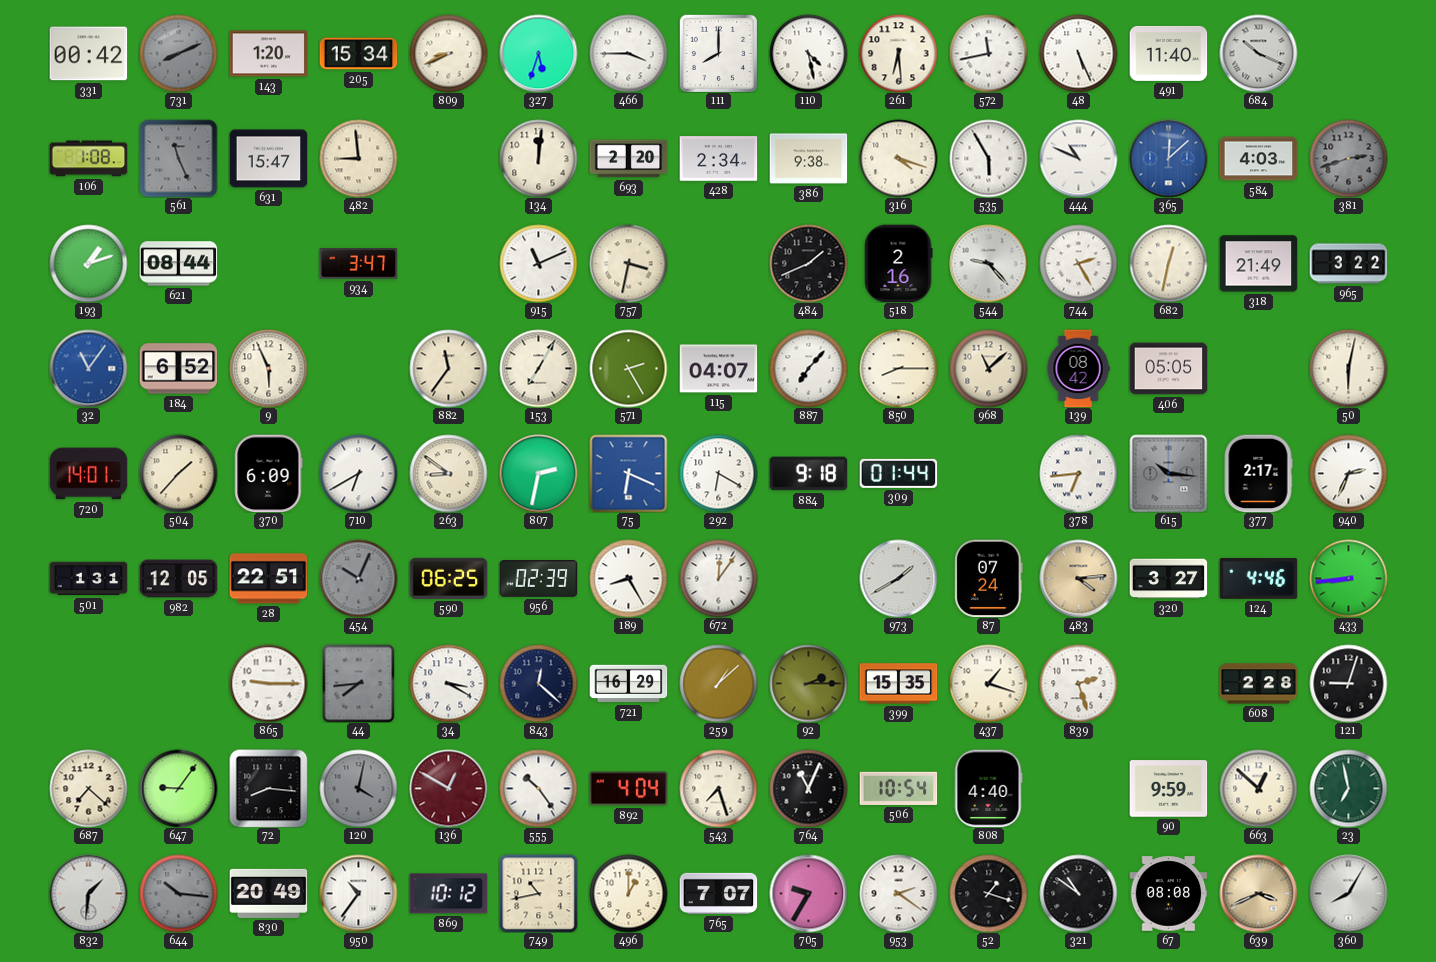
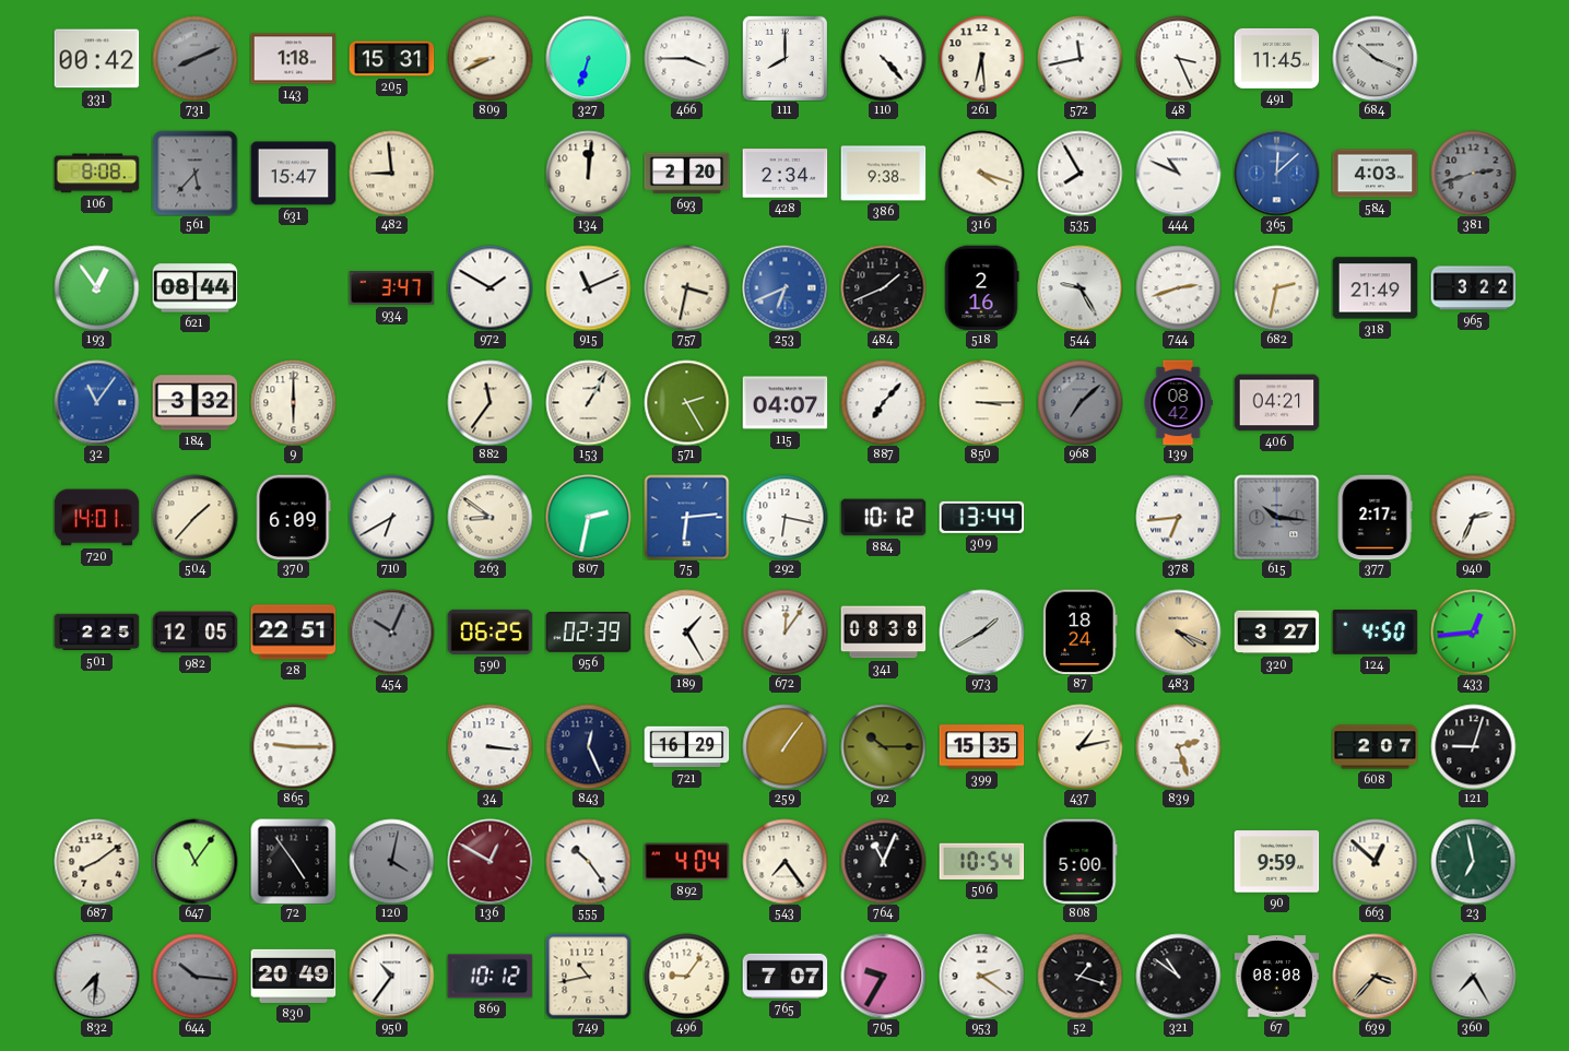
143: 1:20 -> 1:18
205: 15:34 -> 15:31
327: 5:33 -> 6:33
110: 4:28 -> 4:23
48: 5:26 -> 3:26
491: 11:40 -> 11:45
106: 1:08 -> 8:08
561: 11:26 -> 5:37
535: 5:55 -> 7:55
193: 1:12 -> 12:54
972: none -> 1:50
253: none -> 6:41
544: 9:23 -> 9:25
744: 2:25 -> 2:42
682: 12:32 -> 2:32
184: 6:52 -> 3:32
9: 5:56 -> 6:00
153: 7:05 -> 1:05
850: 8:15 -> 3:15
968: 11:08 -> 7:08
968 dial: cream -> grey
406: 05:05 -> 04:21
50: 6:02 -> none
75: 6:19 -> 6:14
292: 6:20 -> 6:17
884: 9:18 -> 10:12
309: 01:44 -> 13:44
501: 1:31 -> 2:25
189: 8:25 -> 1:25
341: none -> 08:38
87: 07:24 -> 18:24
483: 4:14 -> 4:19
124: 4:46 -> 4:50
433: 8:44 -> 12:44
44: 7:44 -> none
34: 3:20 -> 3:16
843: 12:22 -> 12:26
259: 1:08 -> 1:06
92: 2:15 -> 10:15
437: 1:18 -> 1:13
608: 2:28 -> 2:07
687: 7:22 -> 8:09
647: 9:06 -> 11:06
72: 8:16 -> 4:54
543: 7:27 -> 7:24
808: 4:40 -> 5:00
832: 1:31 -> 7:31
496: 1:00 -> 9:06
639: 3:41 -> 3:37
360: 8:05 -> 7:25
